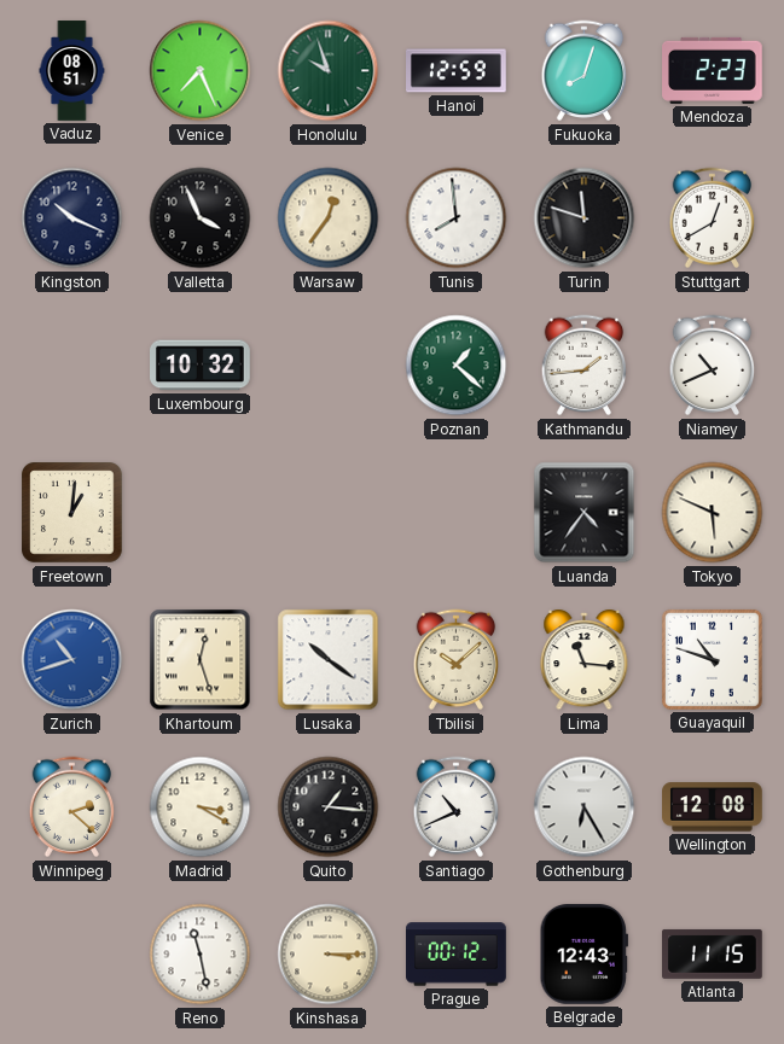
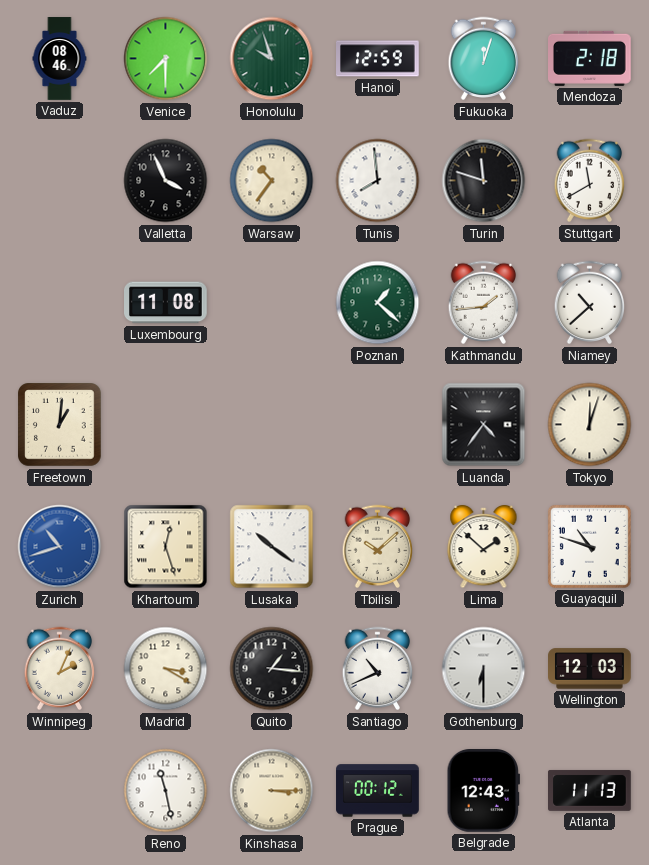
Vaduz: 08:51 -> 08:46
Venice: 7:26 -> 7:30
Fukuoka: 8:03 -> 12:03
Mendoza: 2:23 -> 2:18
Kingston: 10:19 -> none
Warsaw: 12:36 -> 10:36
Stuttgart: 12:40 -> 11:40
Luxembourg: 10:32 -> 11:08
Niamey: 10:41 -> 10:38
Tokyo: 5:49 -> 12:03
Lima: 11:16 -> 1:52
Winnipeg: 2:22 -> 2:04
Gothenburg: 6:25 -> 6:30
Wellington: 12:08 -> 12:03
Atlanta: 11:15 -> 11:13
